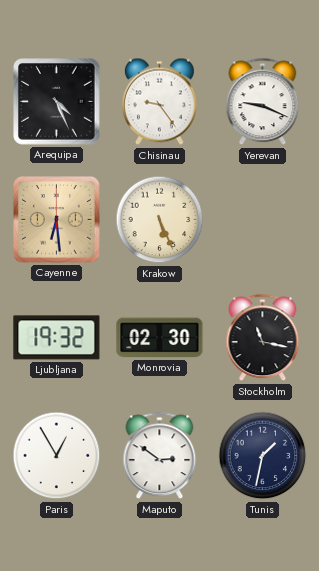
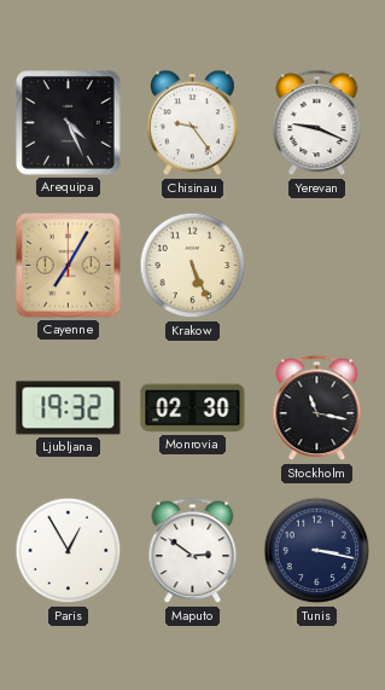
Cayenne: 6:29 -> 7:05
Tunis: 1:32 -> 3:17
